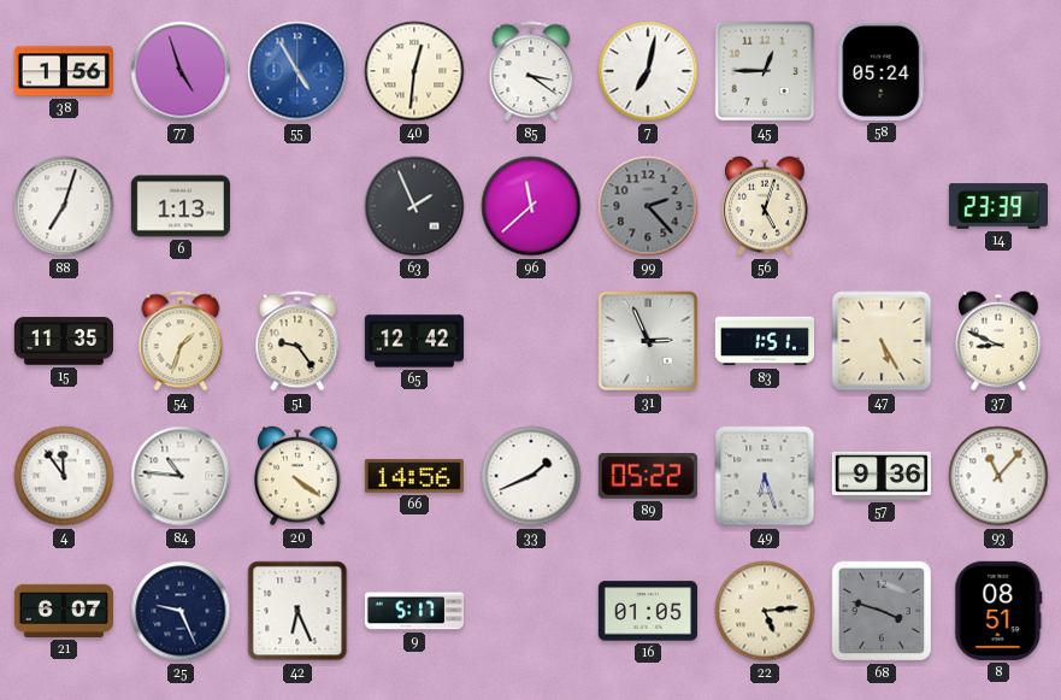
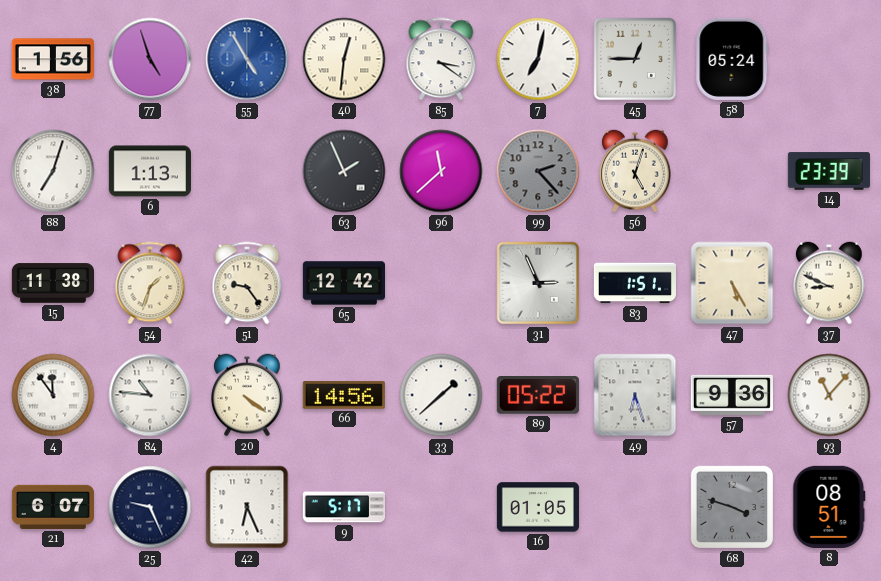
15: 11:35 -> 11:38
33: 1:41 -> 1:38
22: 5:14 -> none
